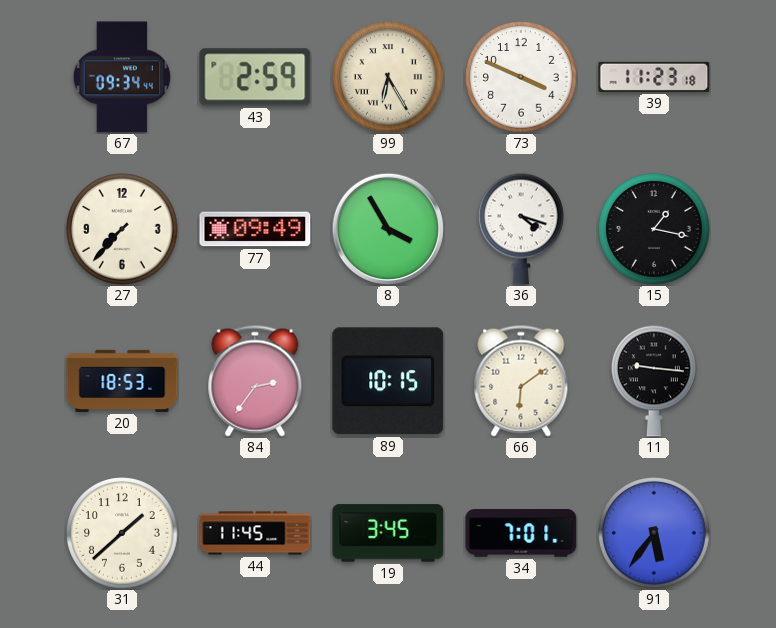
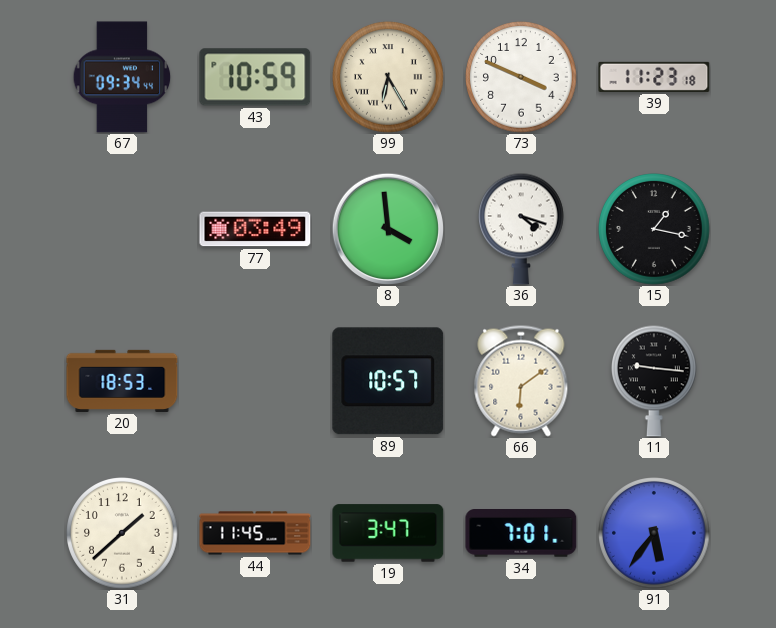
43: 2:59 -> 10:59
27: 7:37 -> none
77: 09:49 -> 03:49
8: 3:55 -> 3:59
84: 2:36 -> none
89: 10:15 -> 10:57
19: 3:45 -> 3:47
